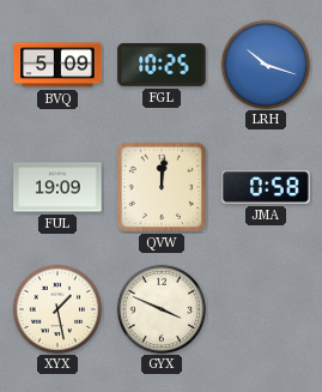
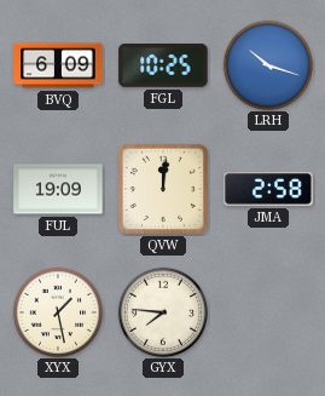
BVQ: 5:09 -> 6:09
JMA: 0:58 -> 2:58
GYX: 3:49 -> 7:46
